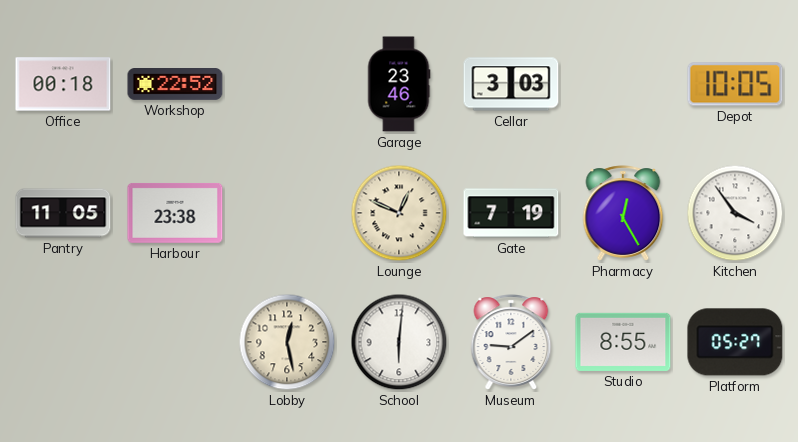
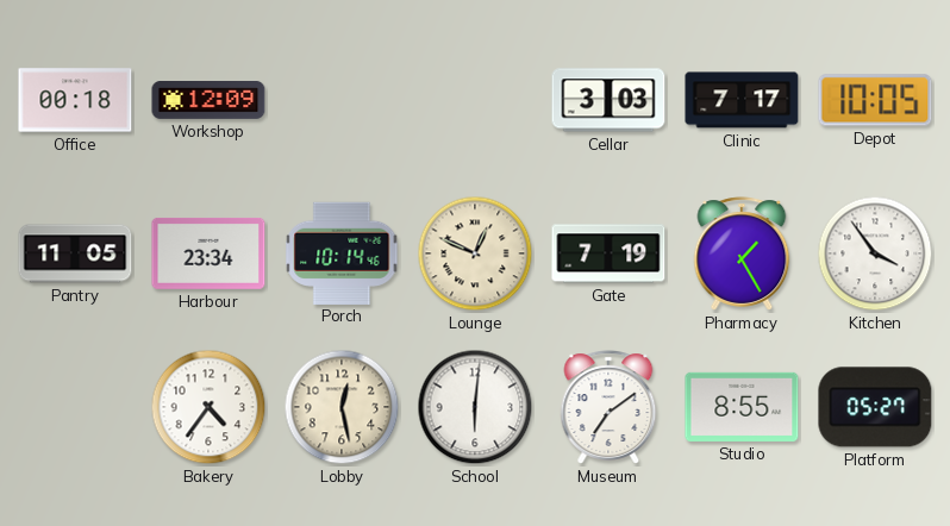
Workshop: 22:52 -> 12:09
Garage: 23:46 -> none
Clinic: none -> 7:17
Harbour: 23:38 -> 23:34
Porch: none -> 10:14
Pharmacy: 12:25 -> 1:25
Bakery: none -> 4:36
Museum: 9:09 -> 7:09
